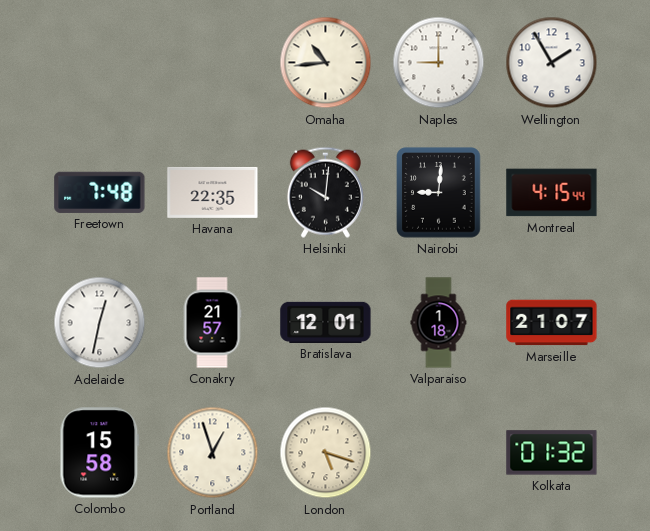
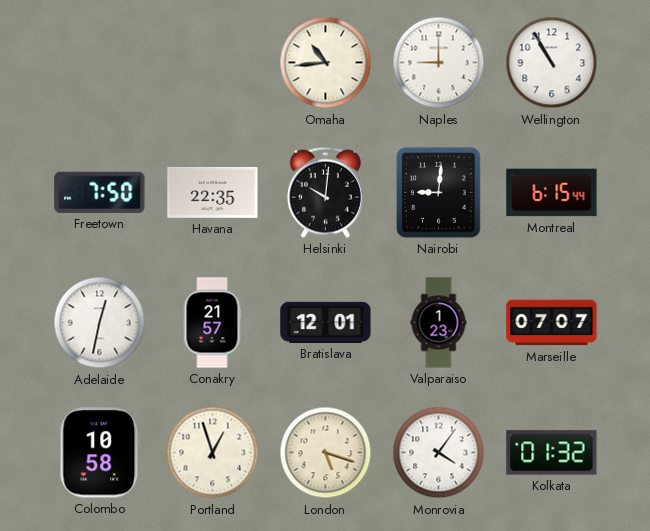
Wellington: 1:55 -> 10:55
Freetown: 7:48 -> 7:50
Montreal: 4:15 -> 6:15
Valparaiso: 1:18 -> 1:23
Marseille: 21:07 -> 07:07
Colombo: 15:58 -> 10:58
Monrovia: none -> 4:06
